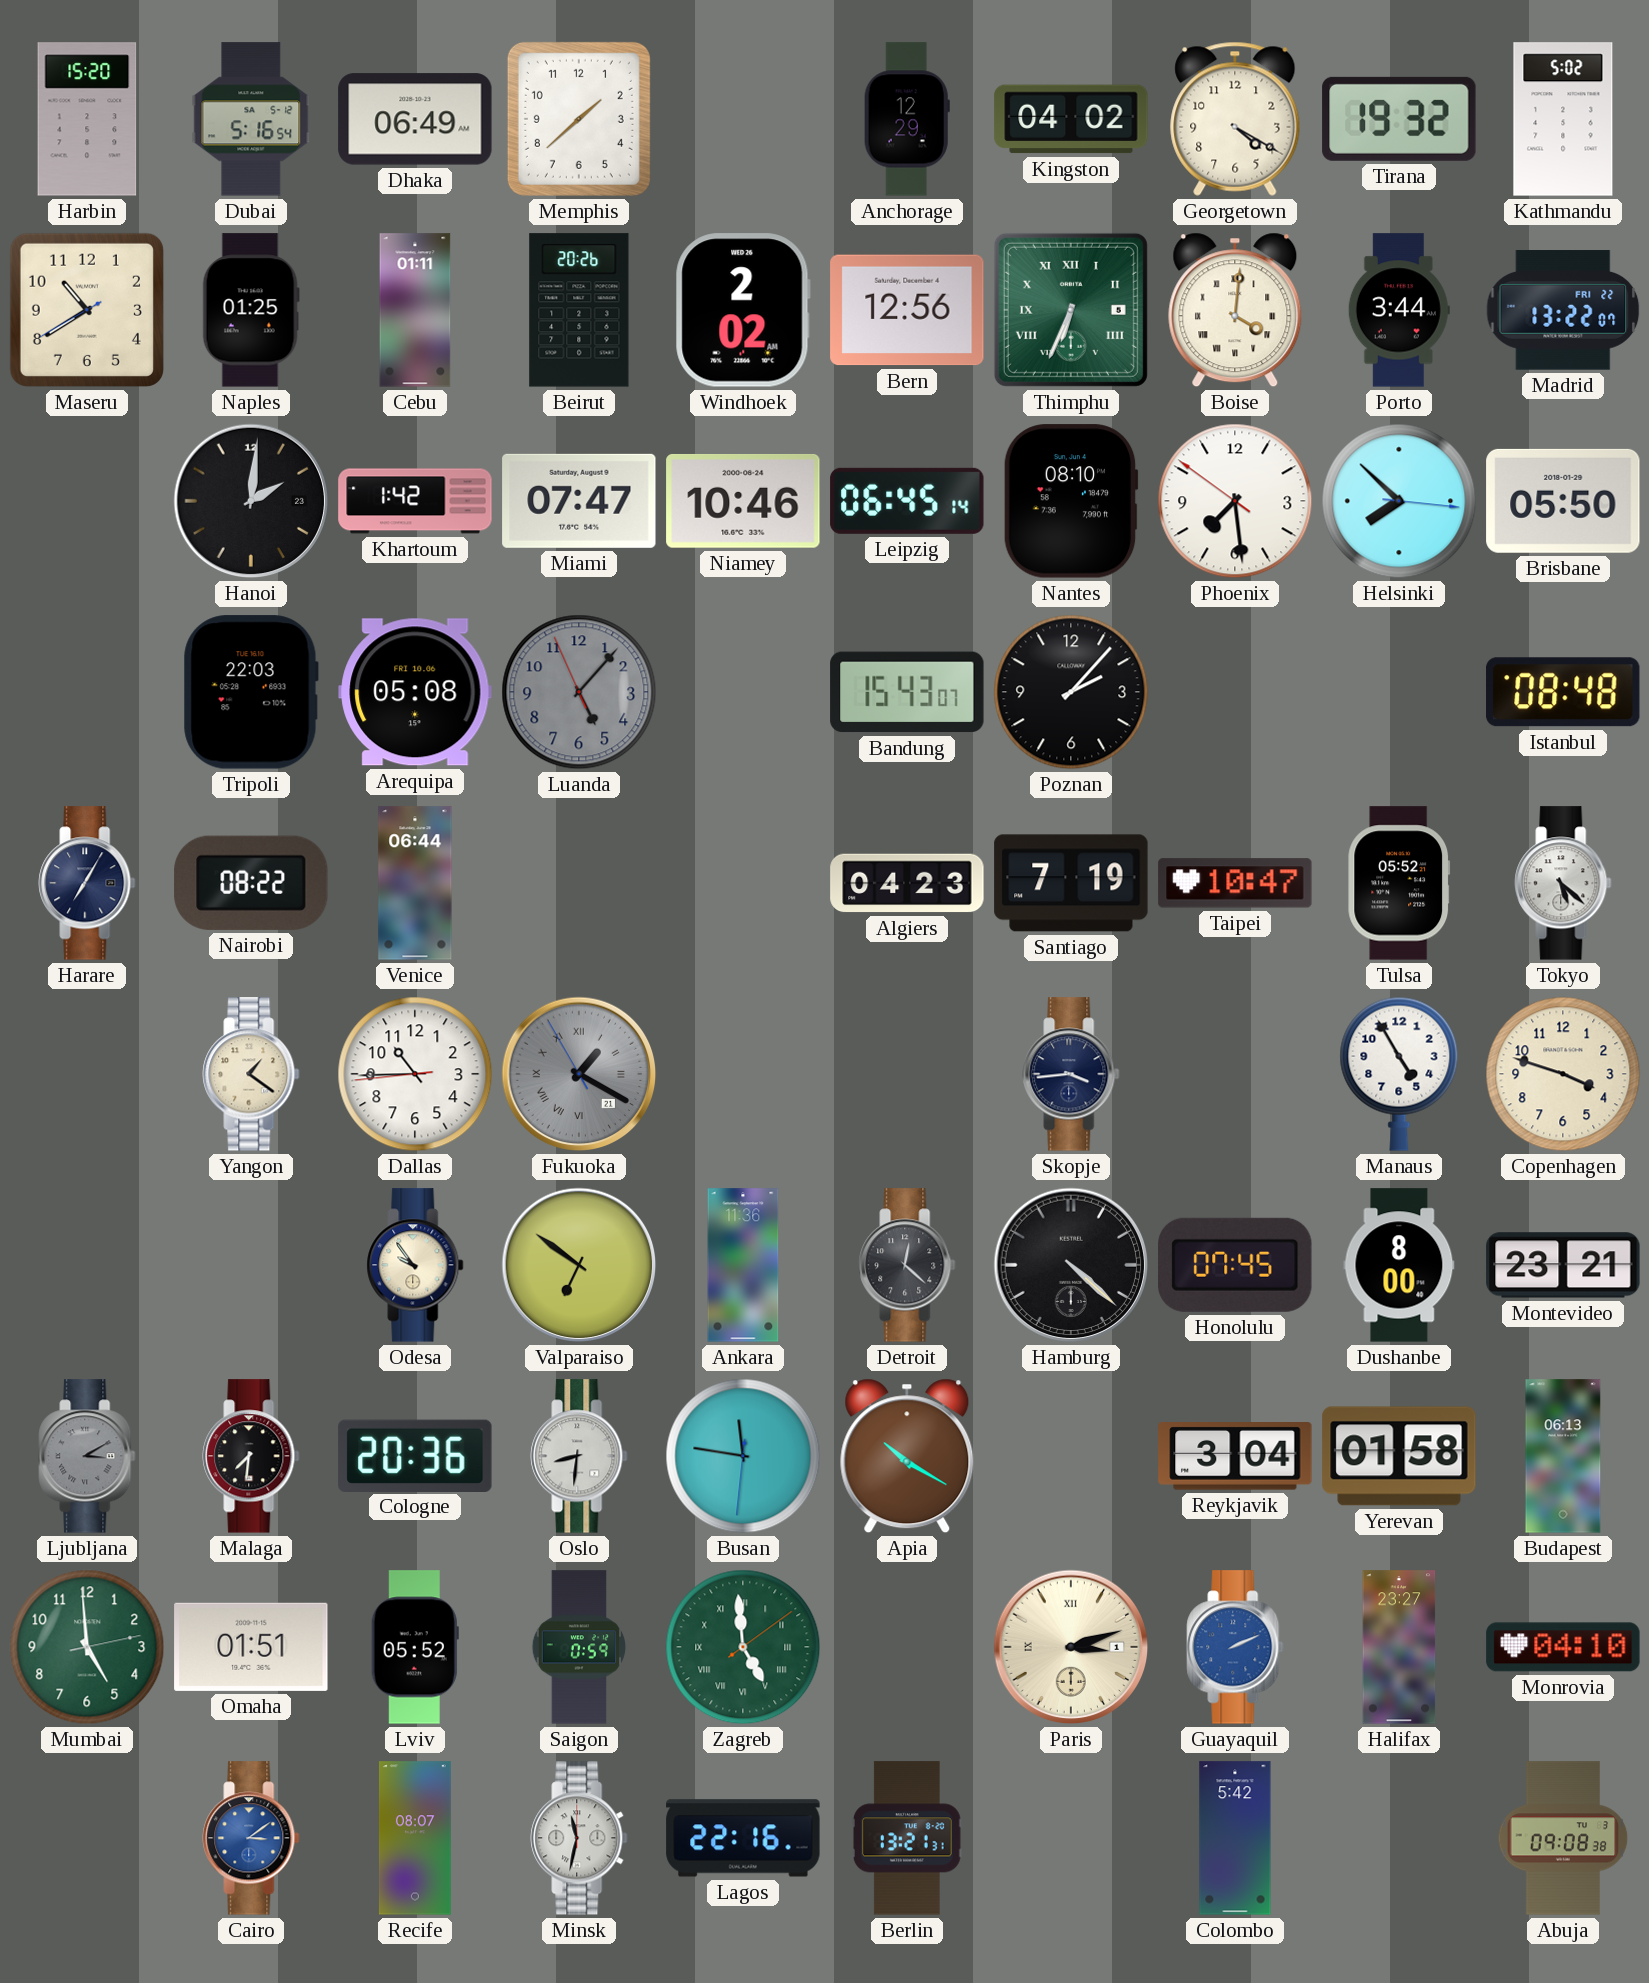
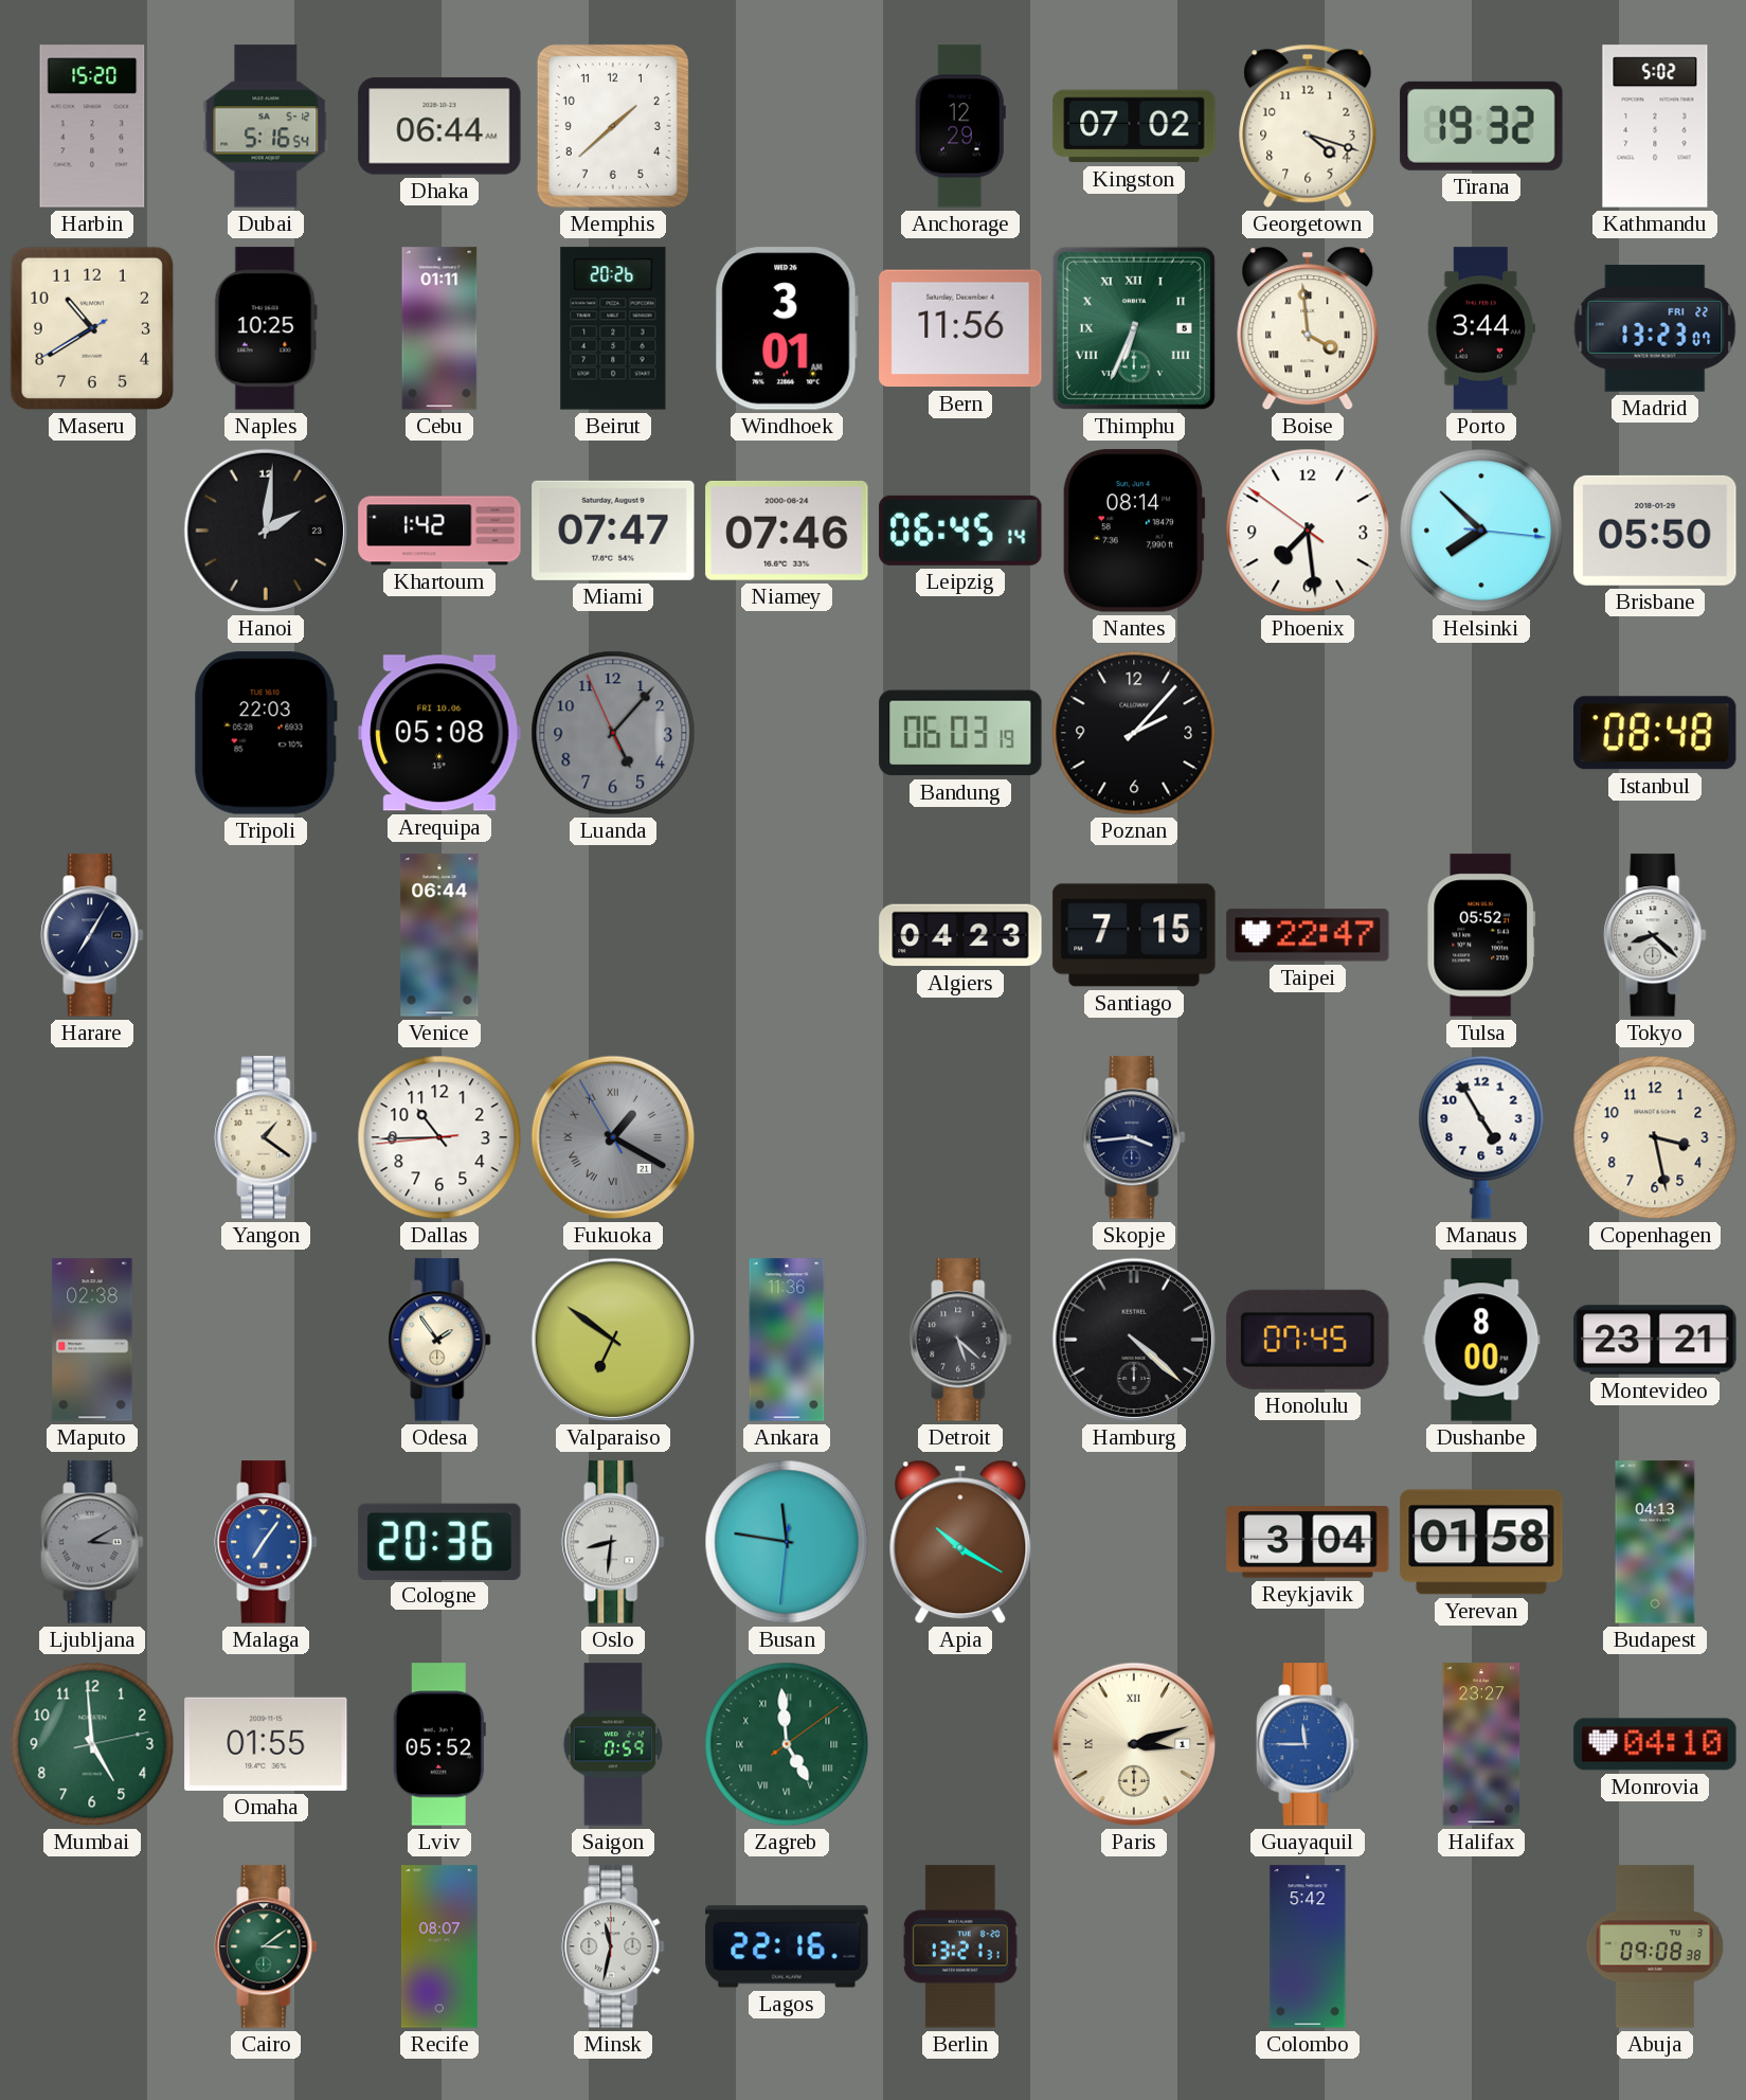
Dhaka: 06:49 -> 06:44
Kingston: 04:02 -> 07:02
Georgetown: 4:20 -> 4:18
Naples: 01:25 -> 10:25
Windhoek: 2:02 -> 3:01
Bern: 12:56 -> 11:56
Boise: 4:01 -> 3:59
Madrid: 13:22 -> 13:23
Niamey: 10:46 -> 07:46
Nantes: 08:10 -> 08:14
Bandung: 15:43 -> 06:03
Nairobi: 08:22 -> none
Santiago: 7:19 -> 7:15
Taipei: 10:47 -> 22:47
Tokyo: 5:22 -> 8:22
Copenhagen: 3:48 -> 3:28
Maputo: none -> 02:38
Odesa: 9:54 -> 1:54
Detroit: 12:22 -> 5:22
Malaga: 7:31 -> 7:06
Malaga dial: black -> blue
Budapest: 06:13 -> 04:13
Omaha: 01:51 -> 01:55
Guayaquil: 2:11 -> 11:45
Cairo dial: blue -> green
